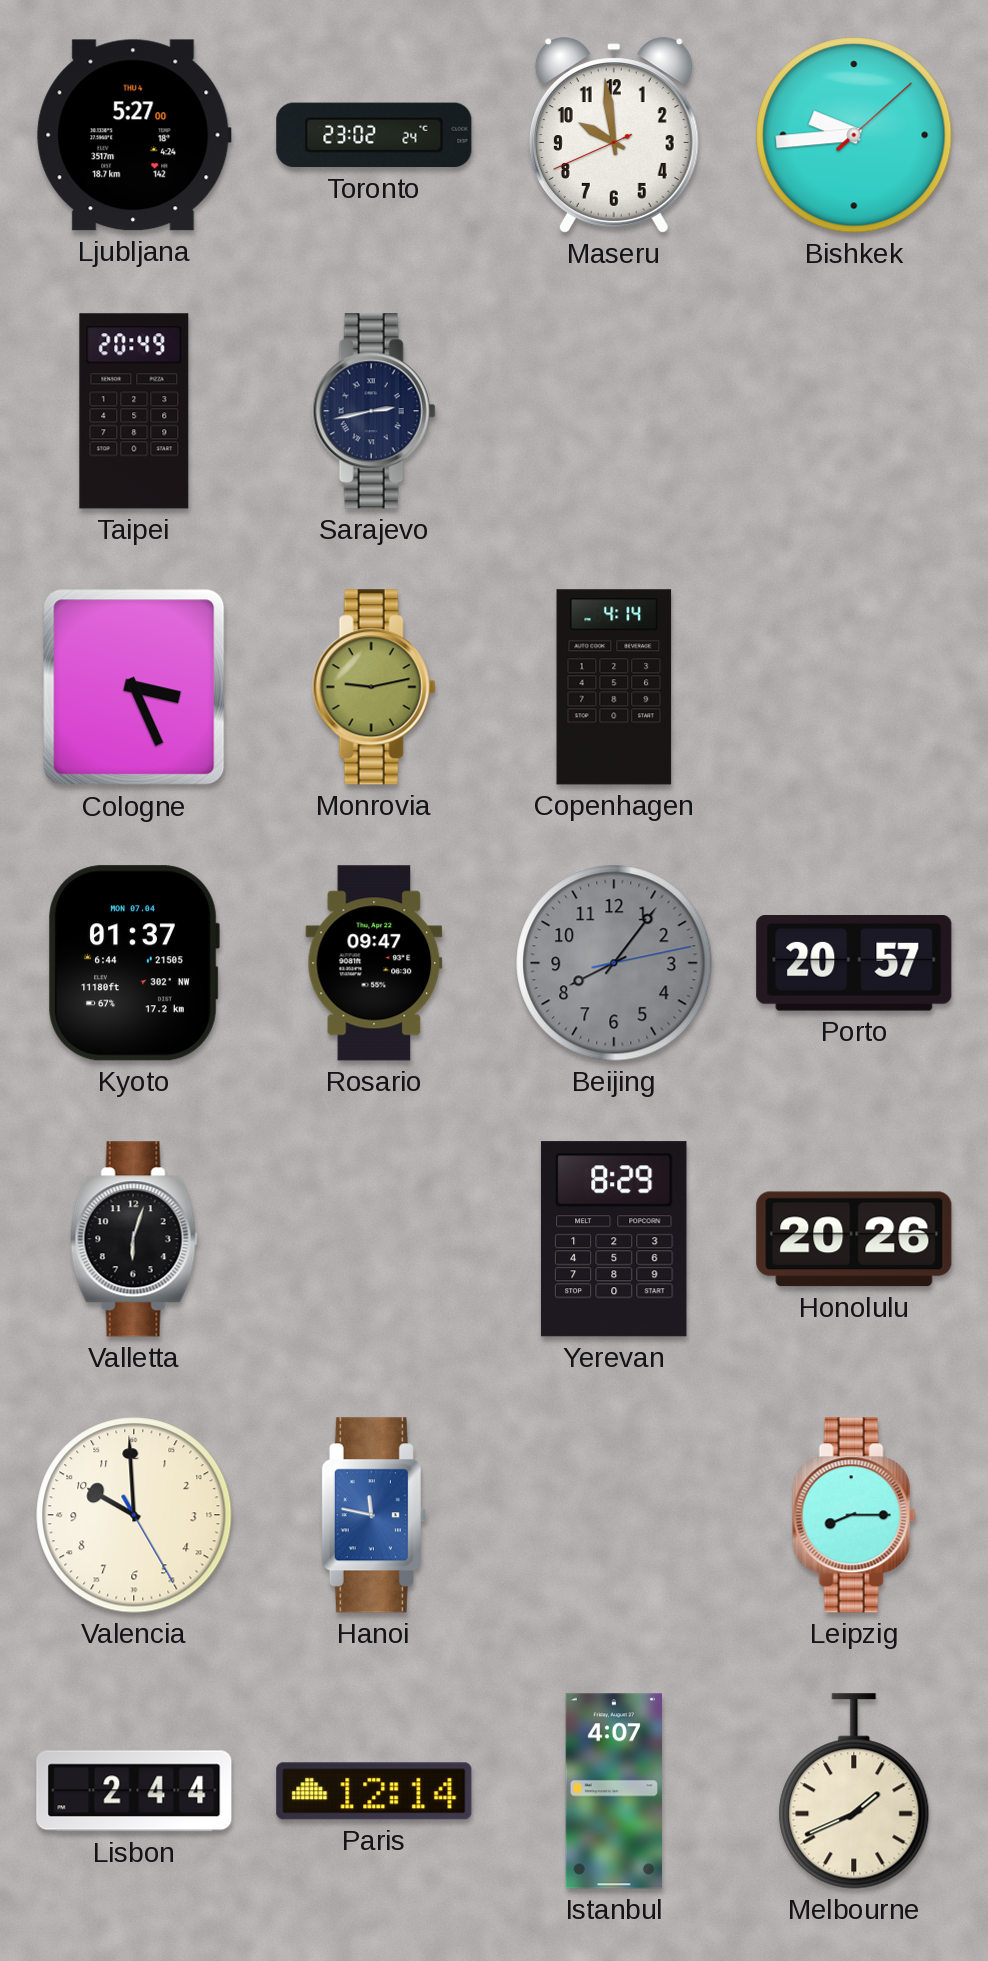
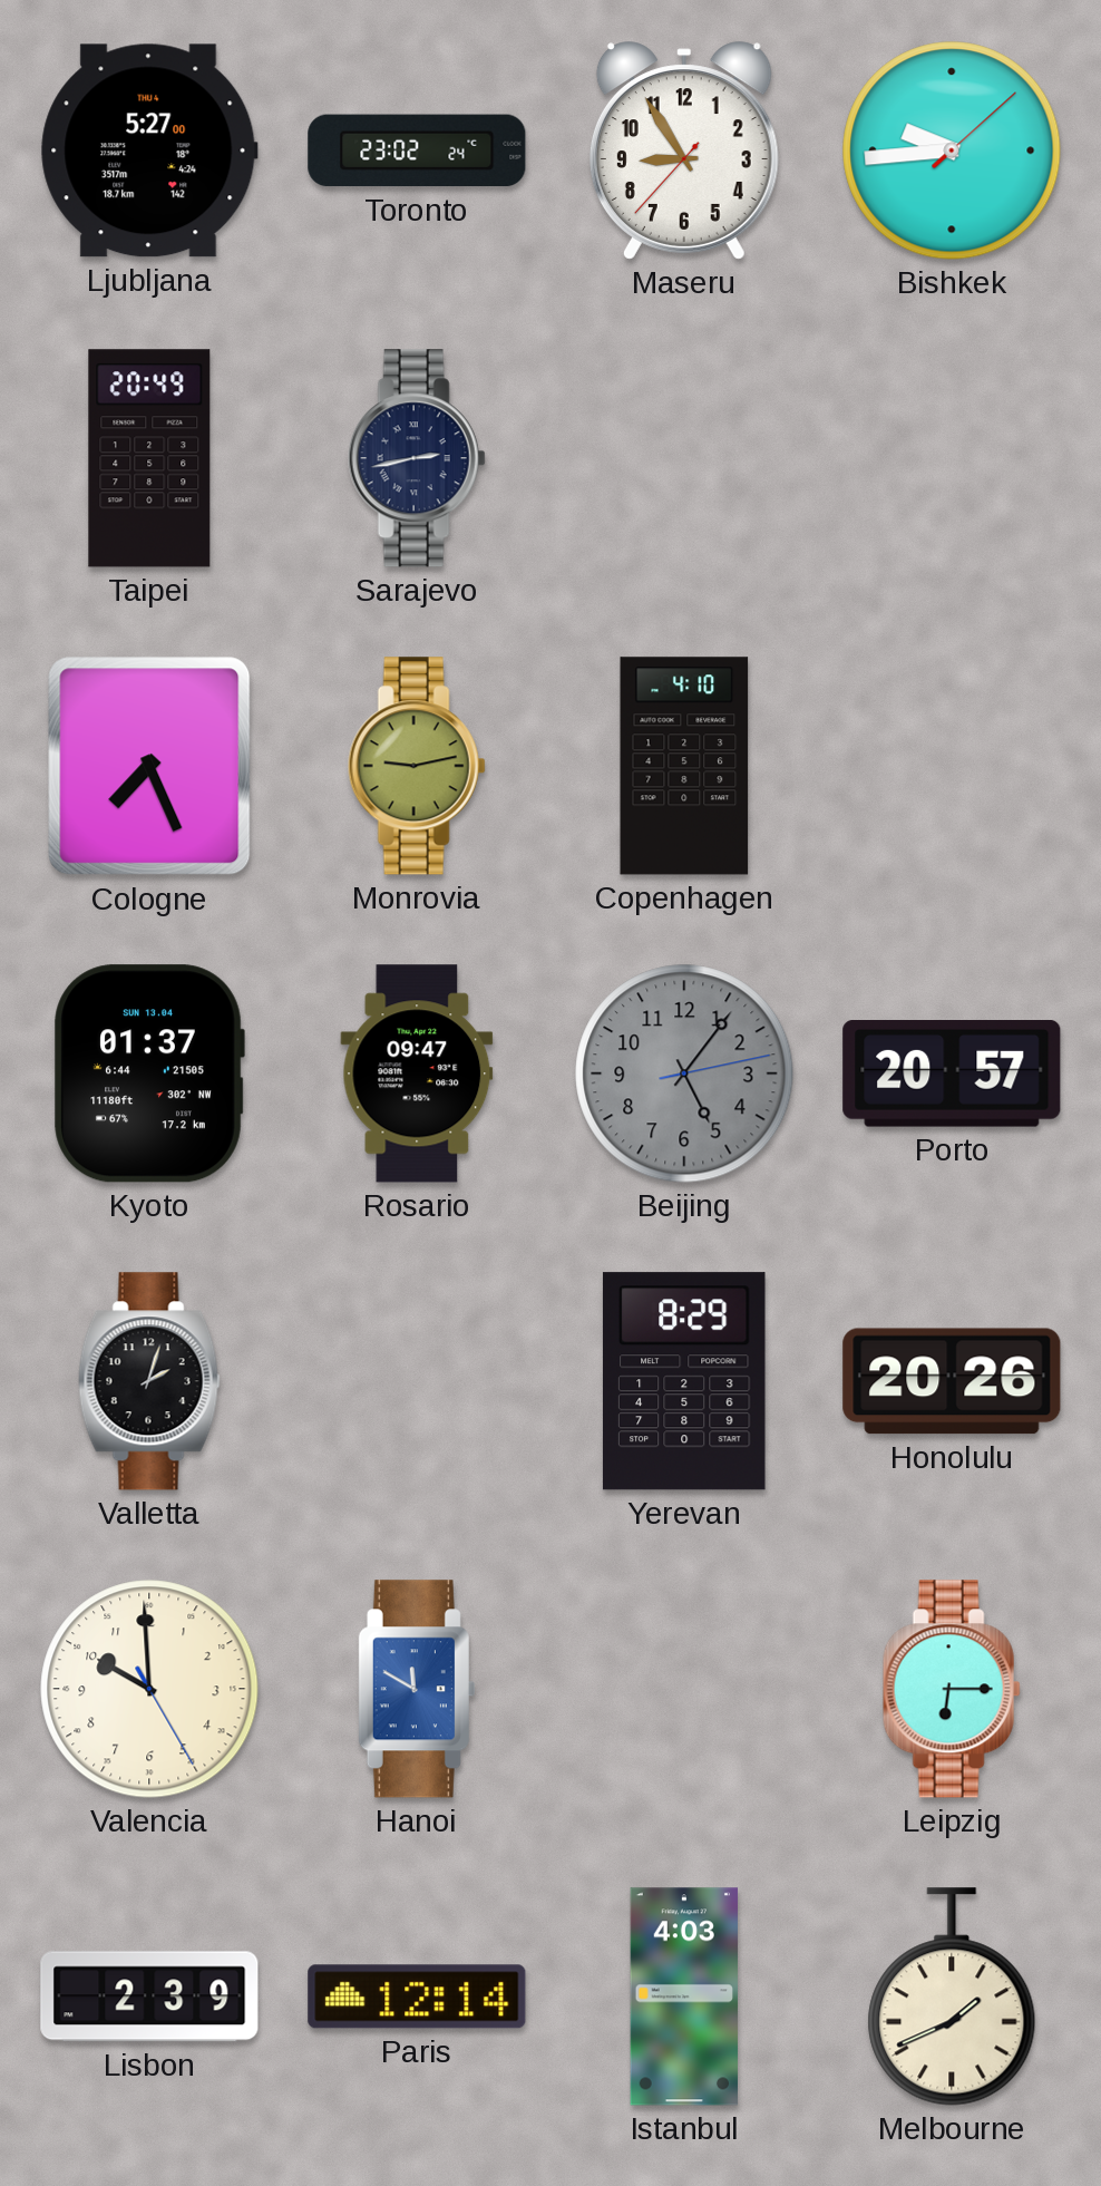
Maseru: 9:58 -> 8:54
Cologne: 3:26 -> 7:26
Copenhagen: 4:14 -> 4:10
Kyoto date: MON 07.04 -> SUN 13.04
Beijing: 8:06 -> 5:06
Valletta: 6:03 -> 2:03
Hanoi: 11:47 -> 11:50
Leipzig: 8:15 -> 6:15
Lisbon: 2:44 -> 2:39
Istanbul: 4:07 -> 4:03
